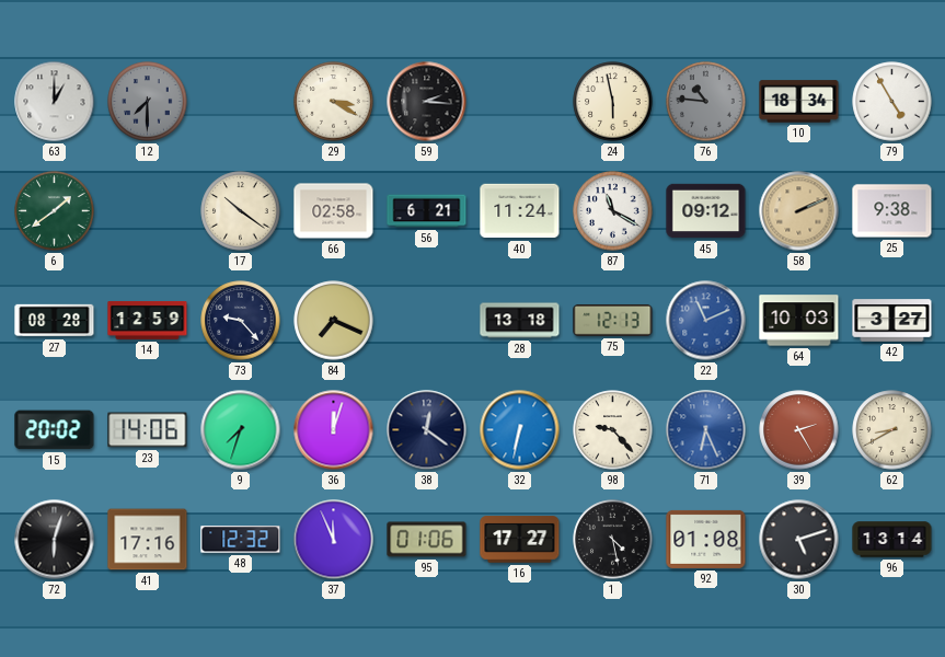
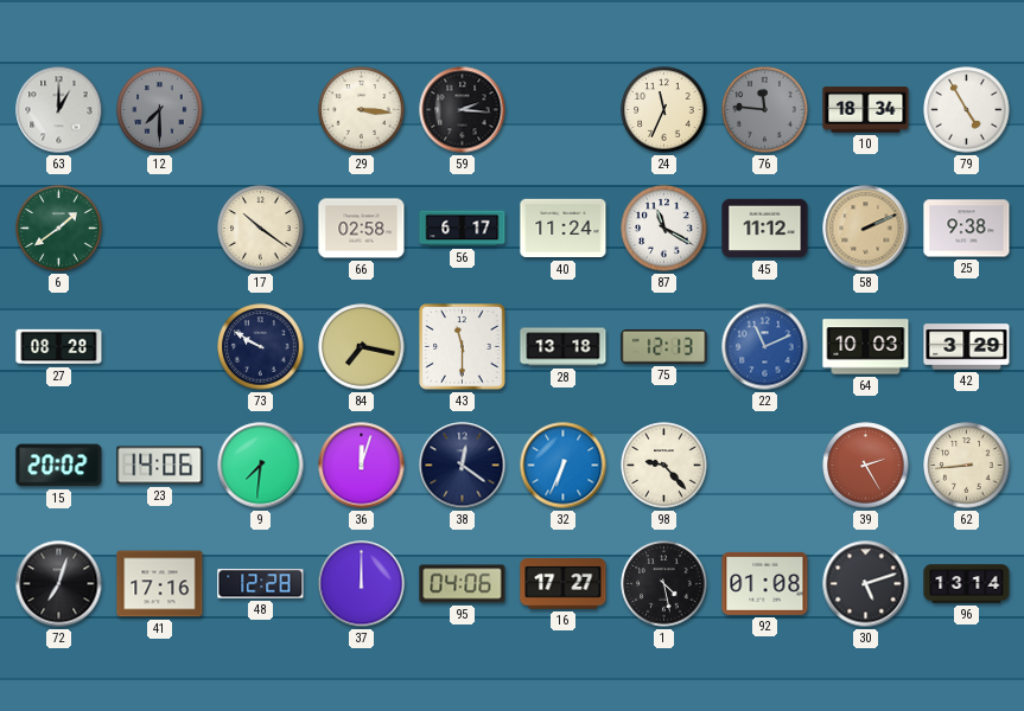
29: 3:20 -> 3:16
24: 5:58 -> 11:34
76: 10:46 -> 11:46
56: 6:21 -> 6:17
45: 09:12 -> 11:12
14: 12:59 -> none
73: 9:23 -> 9:50
84: 7:19 -> 7:17
43: none -> 11:30
42: 3:27 -> 3:29
9: 7:33 -> 7:31
32: 6:32 -> 6:34
71: 6:26 -> none
62: 8:40 -> 8:44
72: 6:03 -> 7:03
48: 12:32 -> 12:28
37: 11:56 -> 12:00
95: 01:06 -> 04:06
